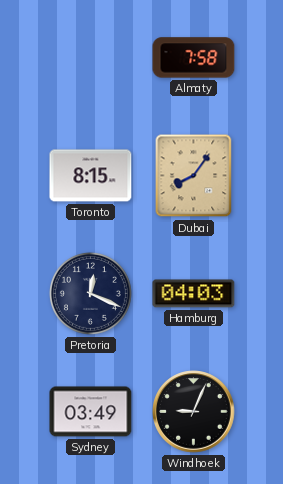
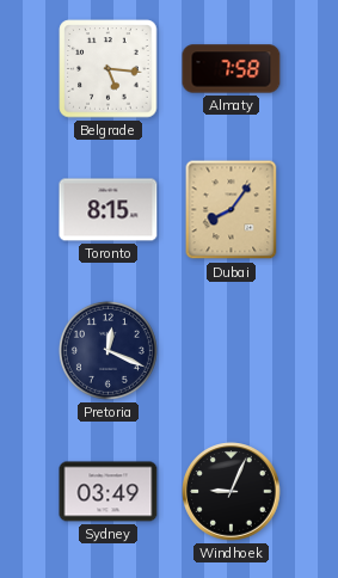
Belgrade: none -> 5:16
Hamburg: 04:03 -> none
